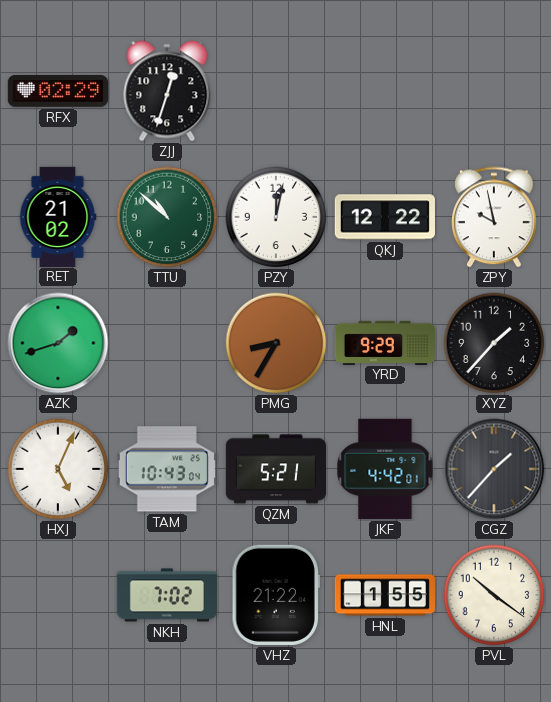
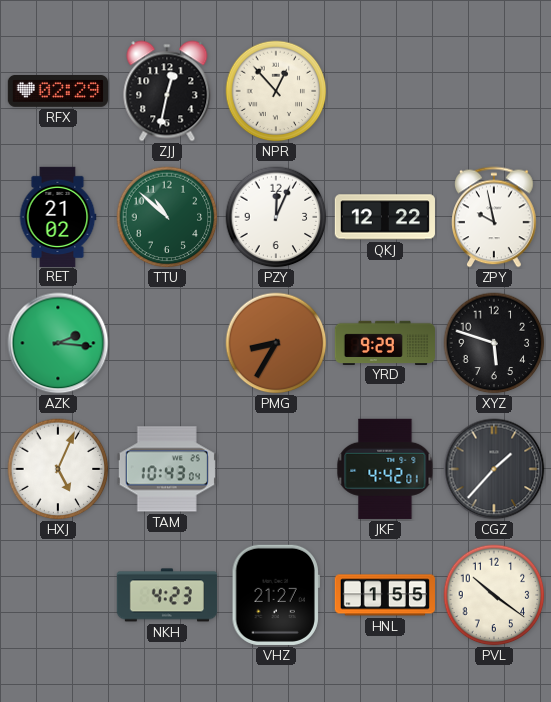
ZJJ: 12:33 -> 12:32
NPR: none -> 12:53
PZY: 12:02 -> 12:04
AZK: 1:42 -> 2:16
XYZ: 1:37 -> 5:48
QZM: 5:21 -> none
NKH: 7:02 -> 4:23
VHZ: 21:22 -> 21:27
